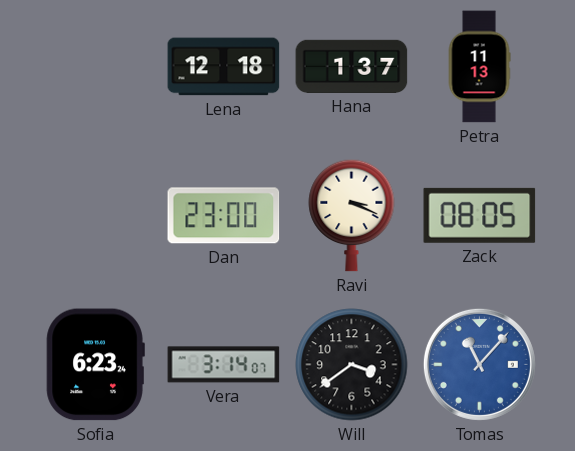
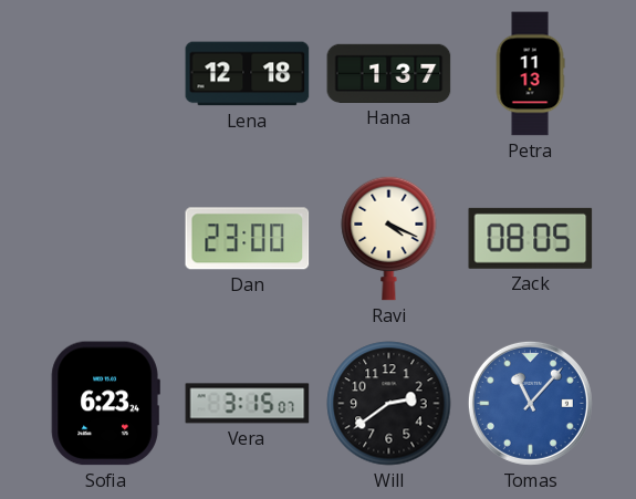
Ravi: 3:19 -> 4:19
Vera: 3:14 -> 3:15
Will: 3:39 -> 2:39
